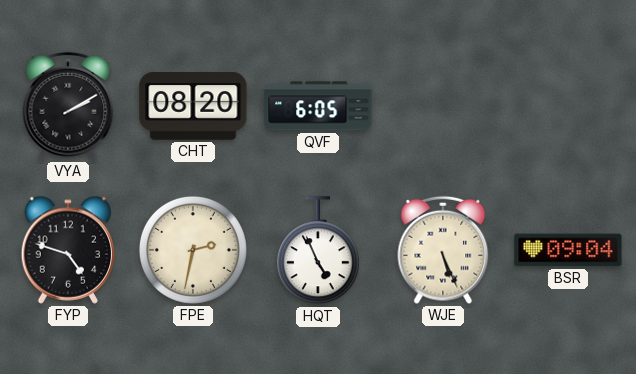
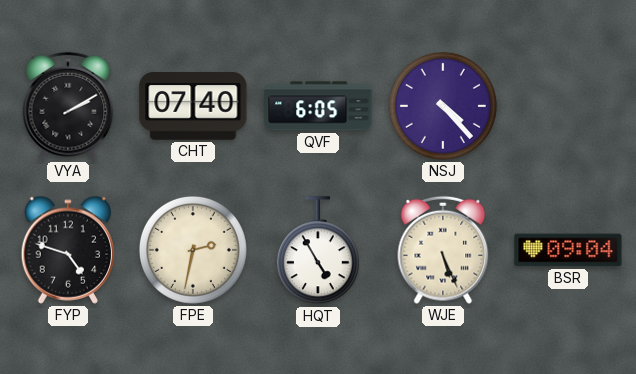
CHT: 08:20 -> 07:40
NSJ: none -> 4:23
HQT: 4:56 -> 4:55
